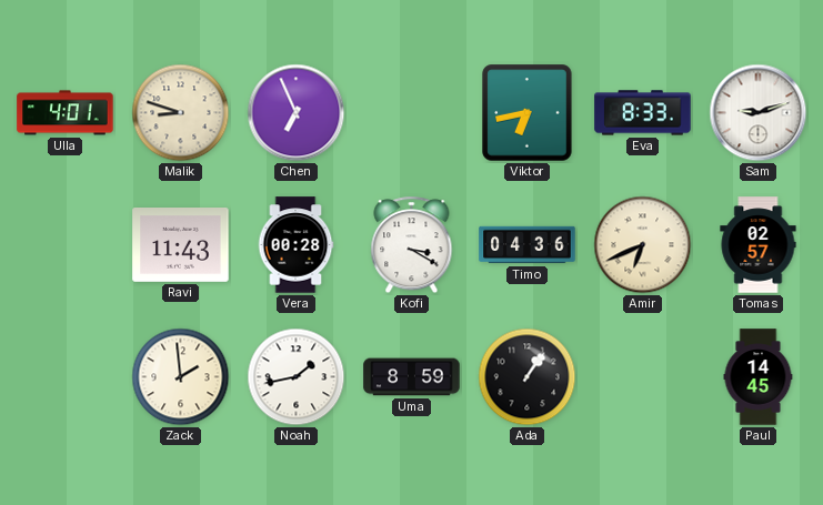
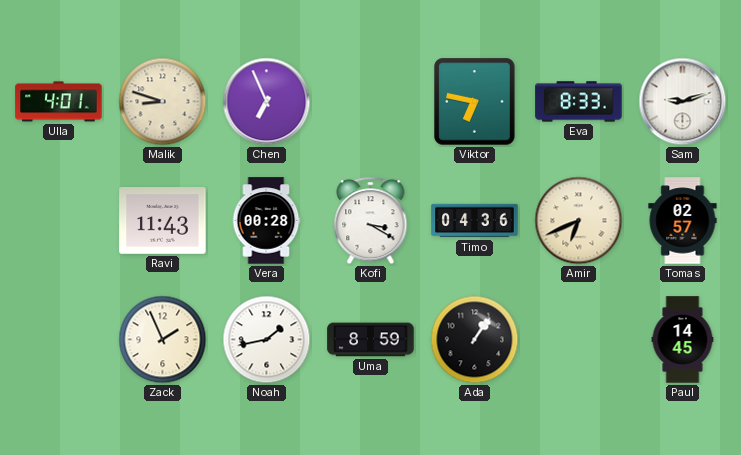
Viktor: 6:43 -> 6:47
Zack: 1:59 -> 1:56
